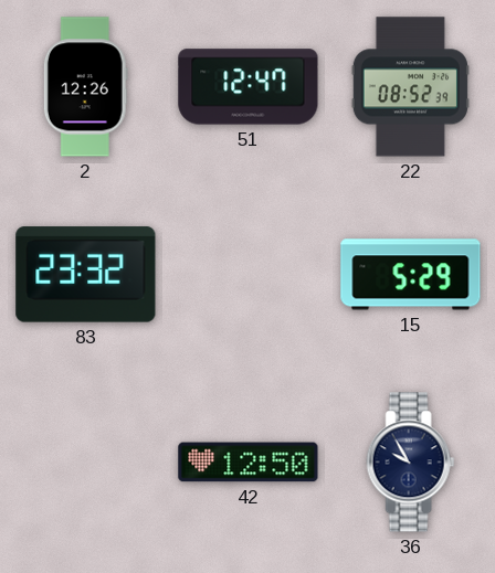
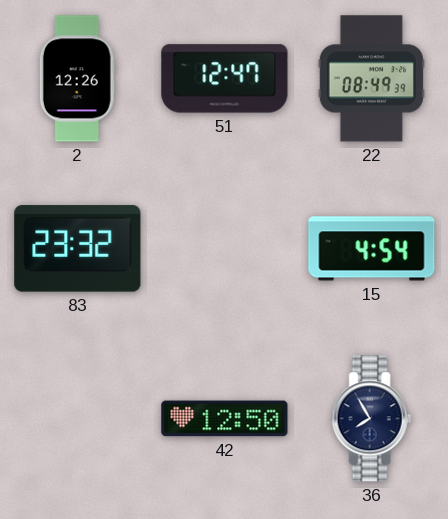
22: 08:52 -> 08:49
15: 5:29 -> 4:54
36: 9:55 -> 7:55
